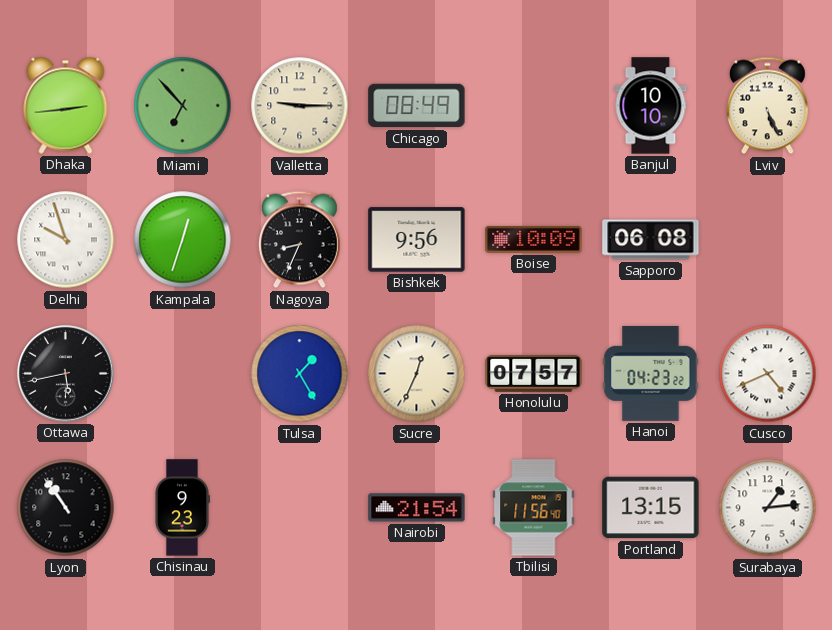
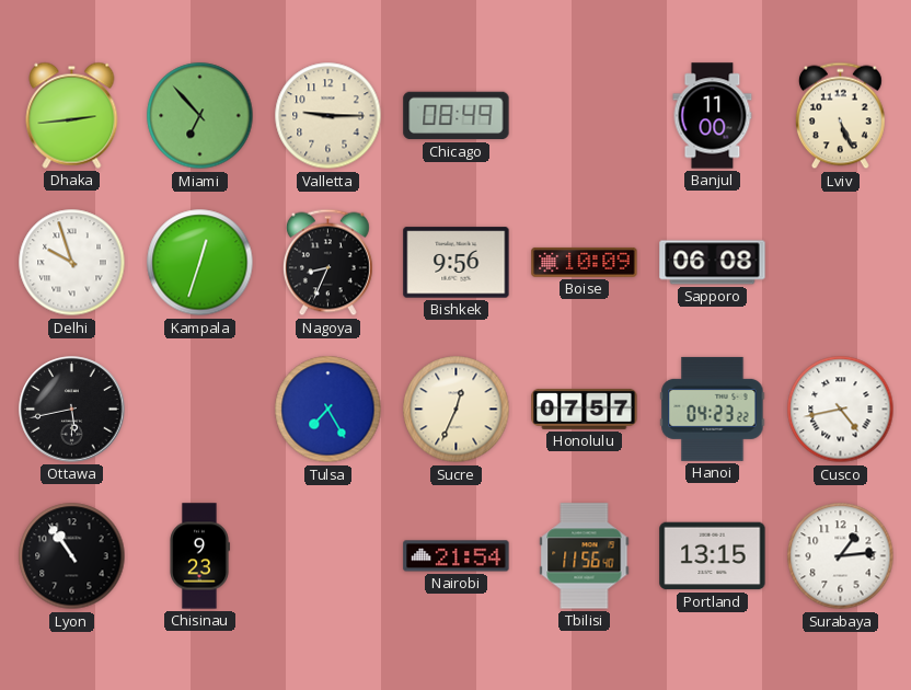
Banjul: 10:10 -> 11:00
Tulsa: 1:25 -> 7:25
Cusco: 4:41 -> 4:43
